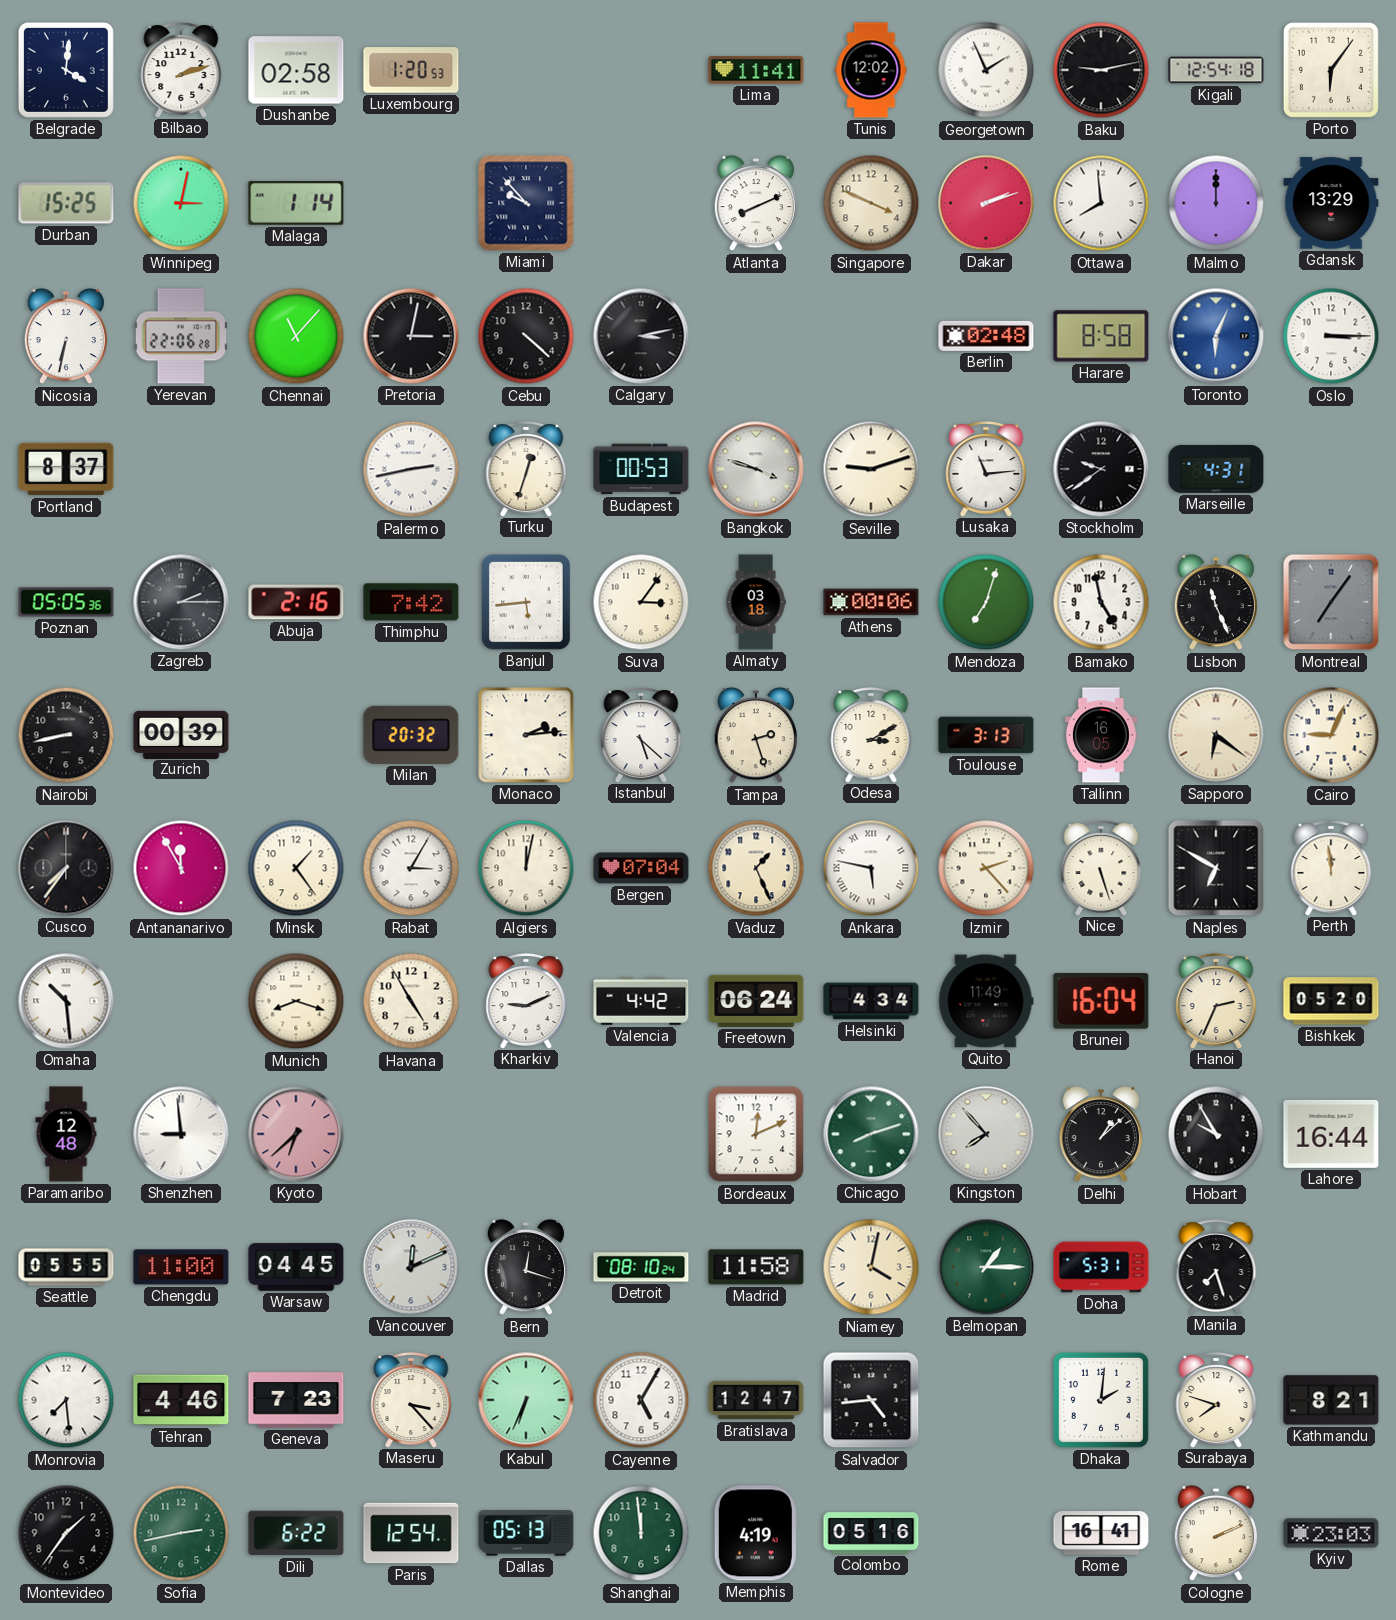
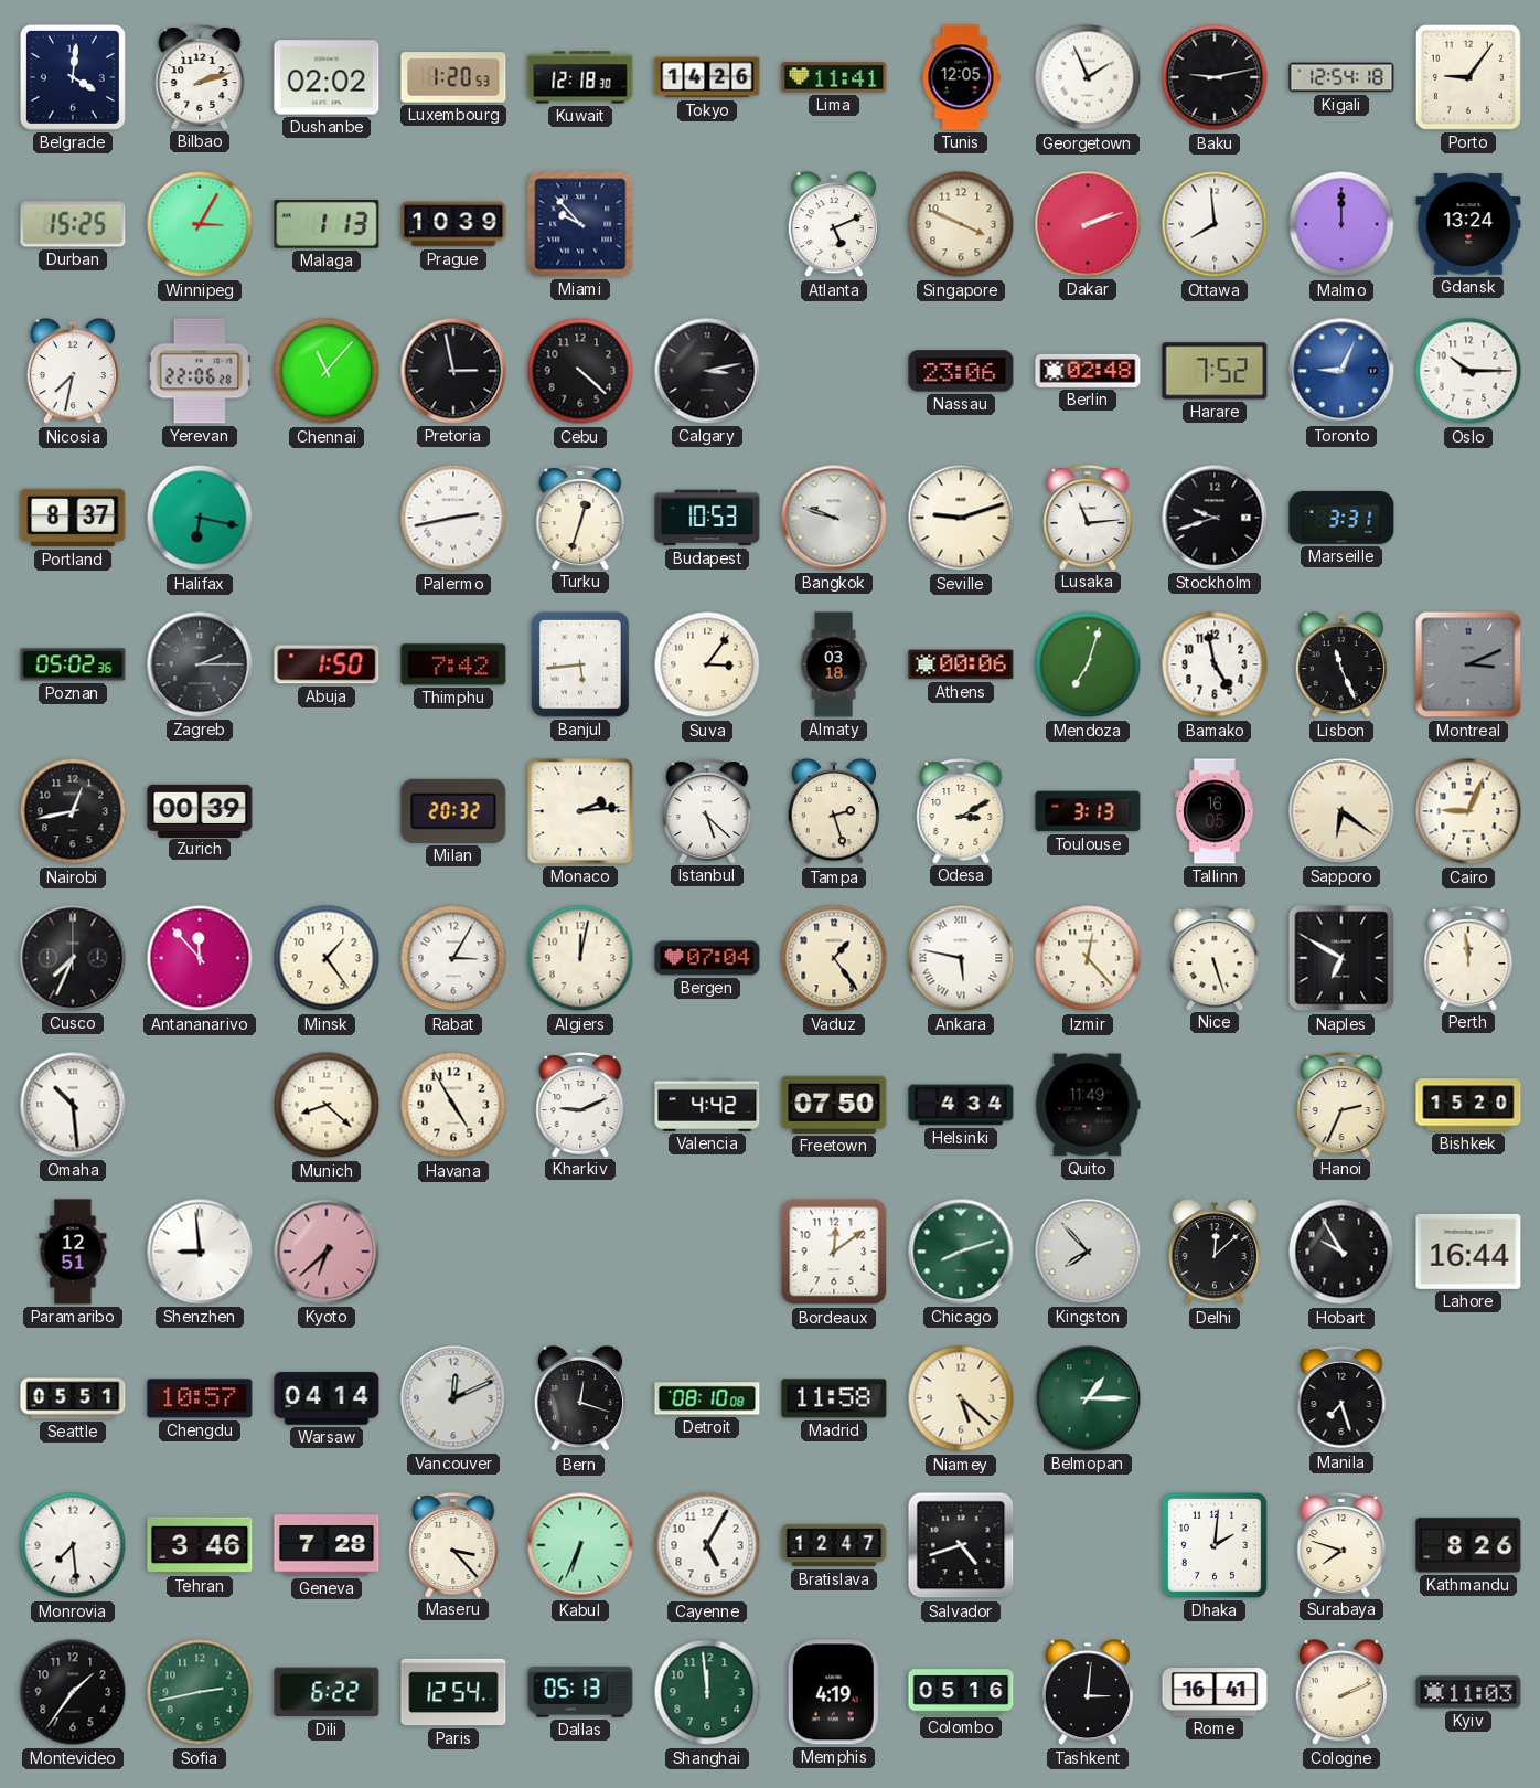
Dushanbe: 02:58 -> 02:02
Kuwait: none -> 12:18
Tokyo: none -> 14:26
Tunis: 12:02 -> 12:05
Porto: 6:06 -> 9:06
Winnipeg: 3:02 -> 3:05
Malaga: 1:14 -> 1:13
Prague: none -> 10:39
Atlanta: 8:11 -> 5:11
Gdansk: 13:29 -> 13:24
Nicosia: 6:32 -> 7:32
Pretoria: 3:02 -> 2:58
Nassau: none -> 23:06
Harare: 8:58 -> 7:52
Toronto: 6:04 -> 9:04
Oslo: 3:15 -> 10:15
Halifax: none -> 6:17
Budapest: 00:53 -> 10:53
Bangkok: 3:48 -> 9:48
Stockholm: 9:39 -> 9:42
Marseille: 4:31 -> 3:31
Poznan: 05:05 -> 05:02
Abuja: 2:16 -> 1:50
Montreal: 7:06 -> 3:11
Nairobi: 8:43 -> 12:43
Cusco: 7:36 -> 7:34
Antananarivo: 11:55 -> 11:53
Vaduz: 1:26 -> 1:24
Izmir: 2:23 -> 12:23
Munich: 8:18 -> 8:22
Freetown: 06:24 -> 07:50
Brunei: 16:04 -> none
Bishkek: 05:20 -> 15:20
Paramaribo: 12:48 -> 12:51
Bordeaux: 12:11 -> 12:09
Delhi: 1:08 -> 12:08
Seattle: 05:55 -> 05:51
Chengdu: 11:00 -> 10:57
Warsaw: 04:45 -> 04:14
Detroit: 08:10:24 -> 08:10:08
Niamey: 4:02 -> 5:22
Doha: 5:31 -> none
Tehran: 4:46 -> 3:46
Geneva: 7:23 -> 7:28
Salvador: 4:44 -> 4:42
Kathmandu: 8:21 -> 8:26
Tashkent: none -> 3:01
Kyiv: 23:03 -> 11:03
